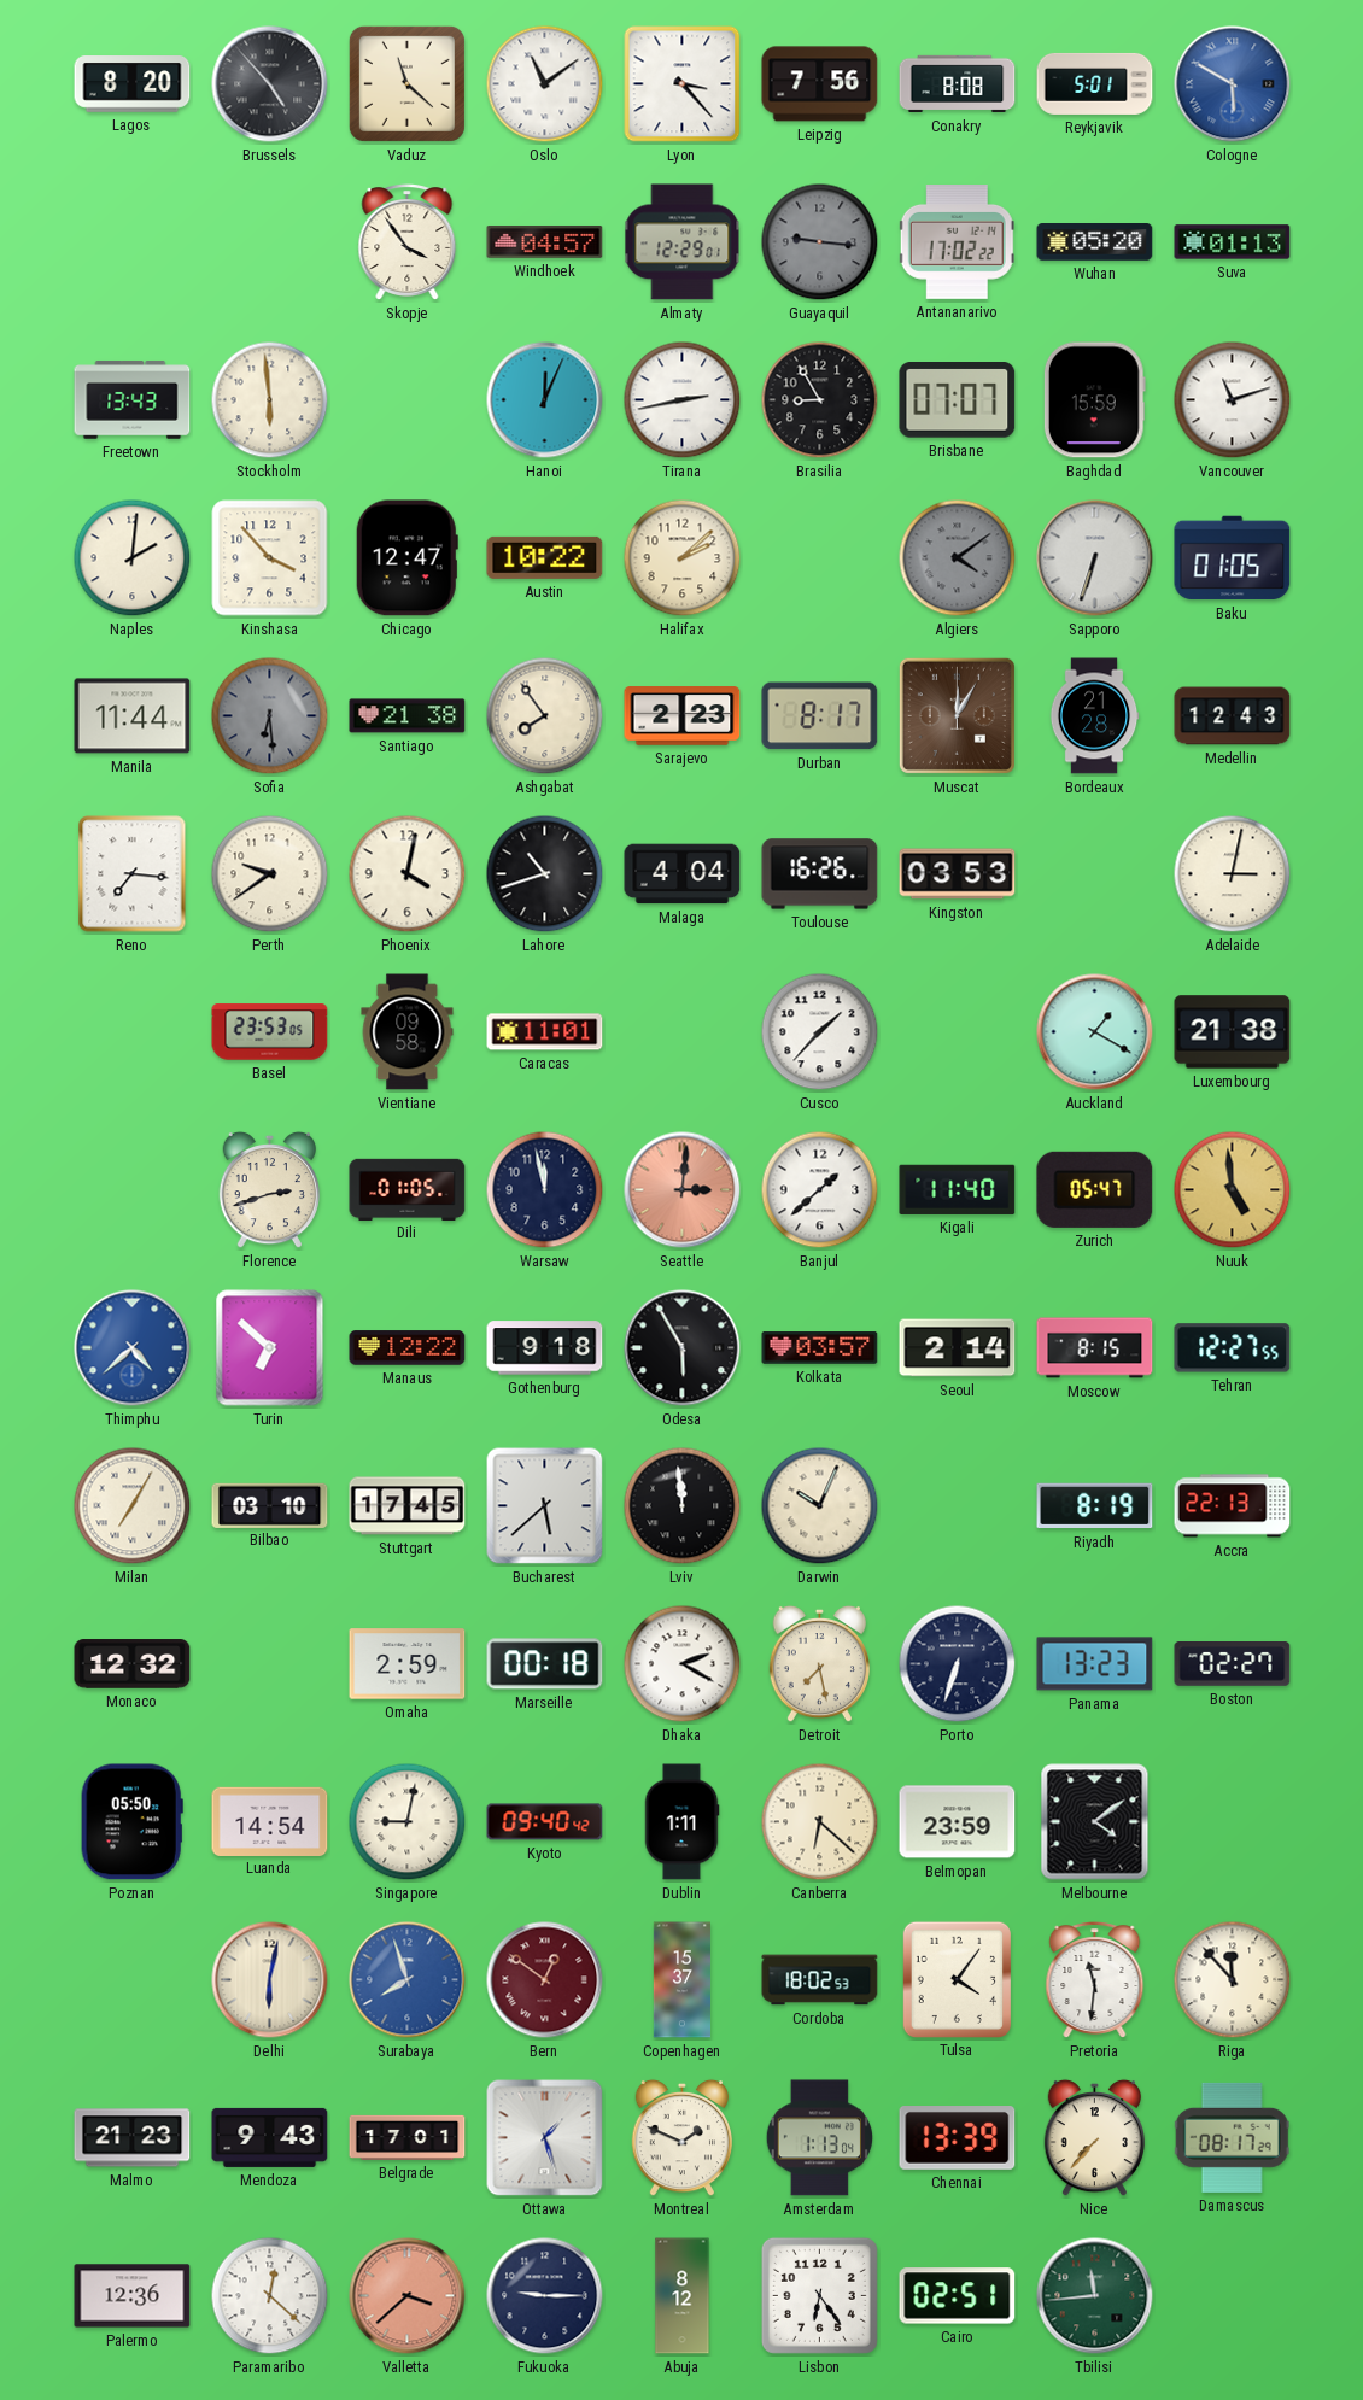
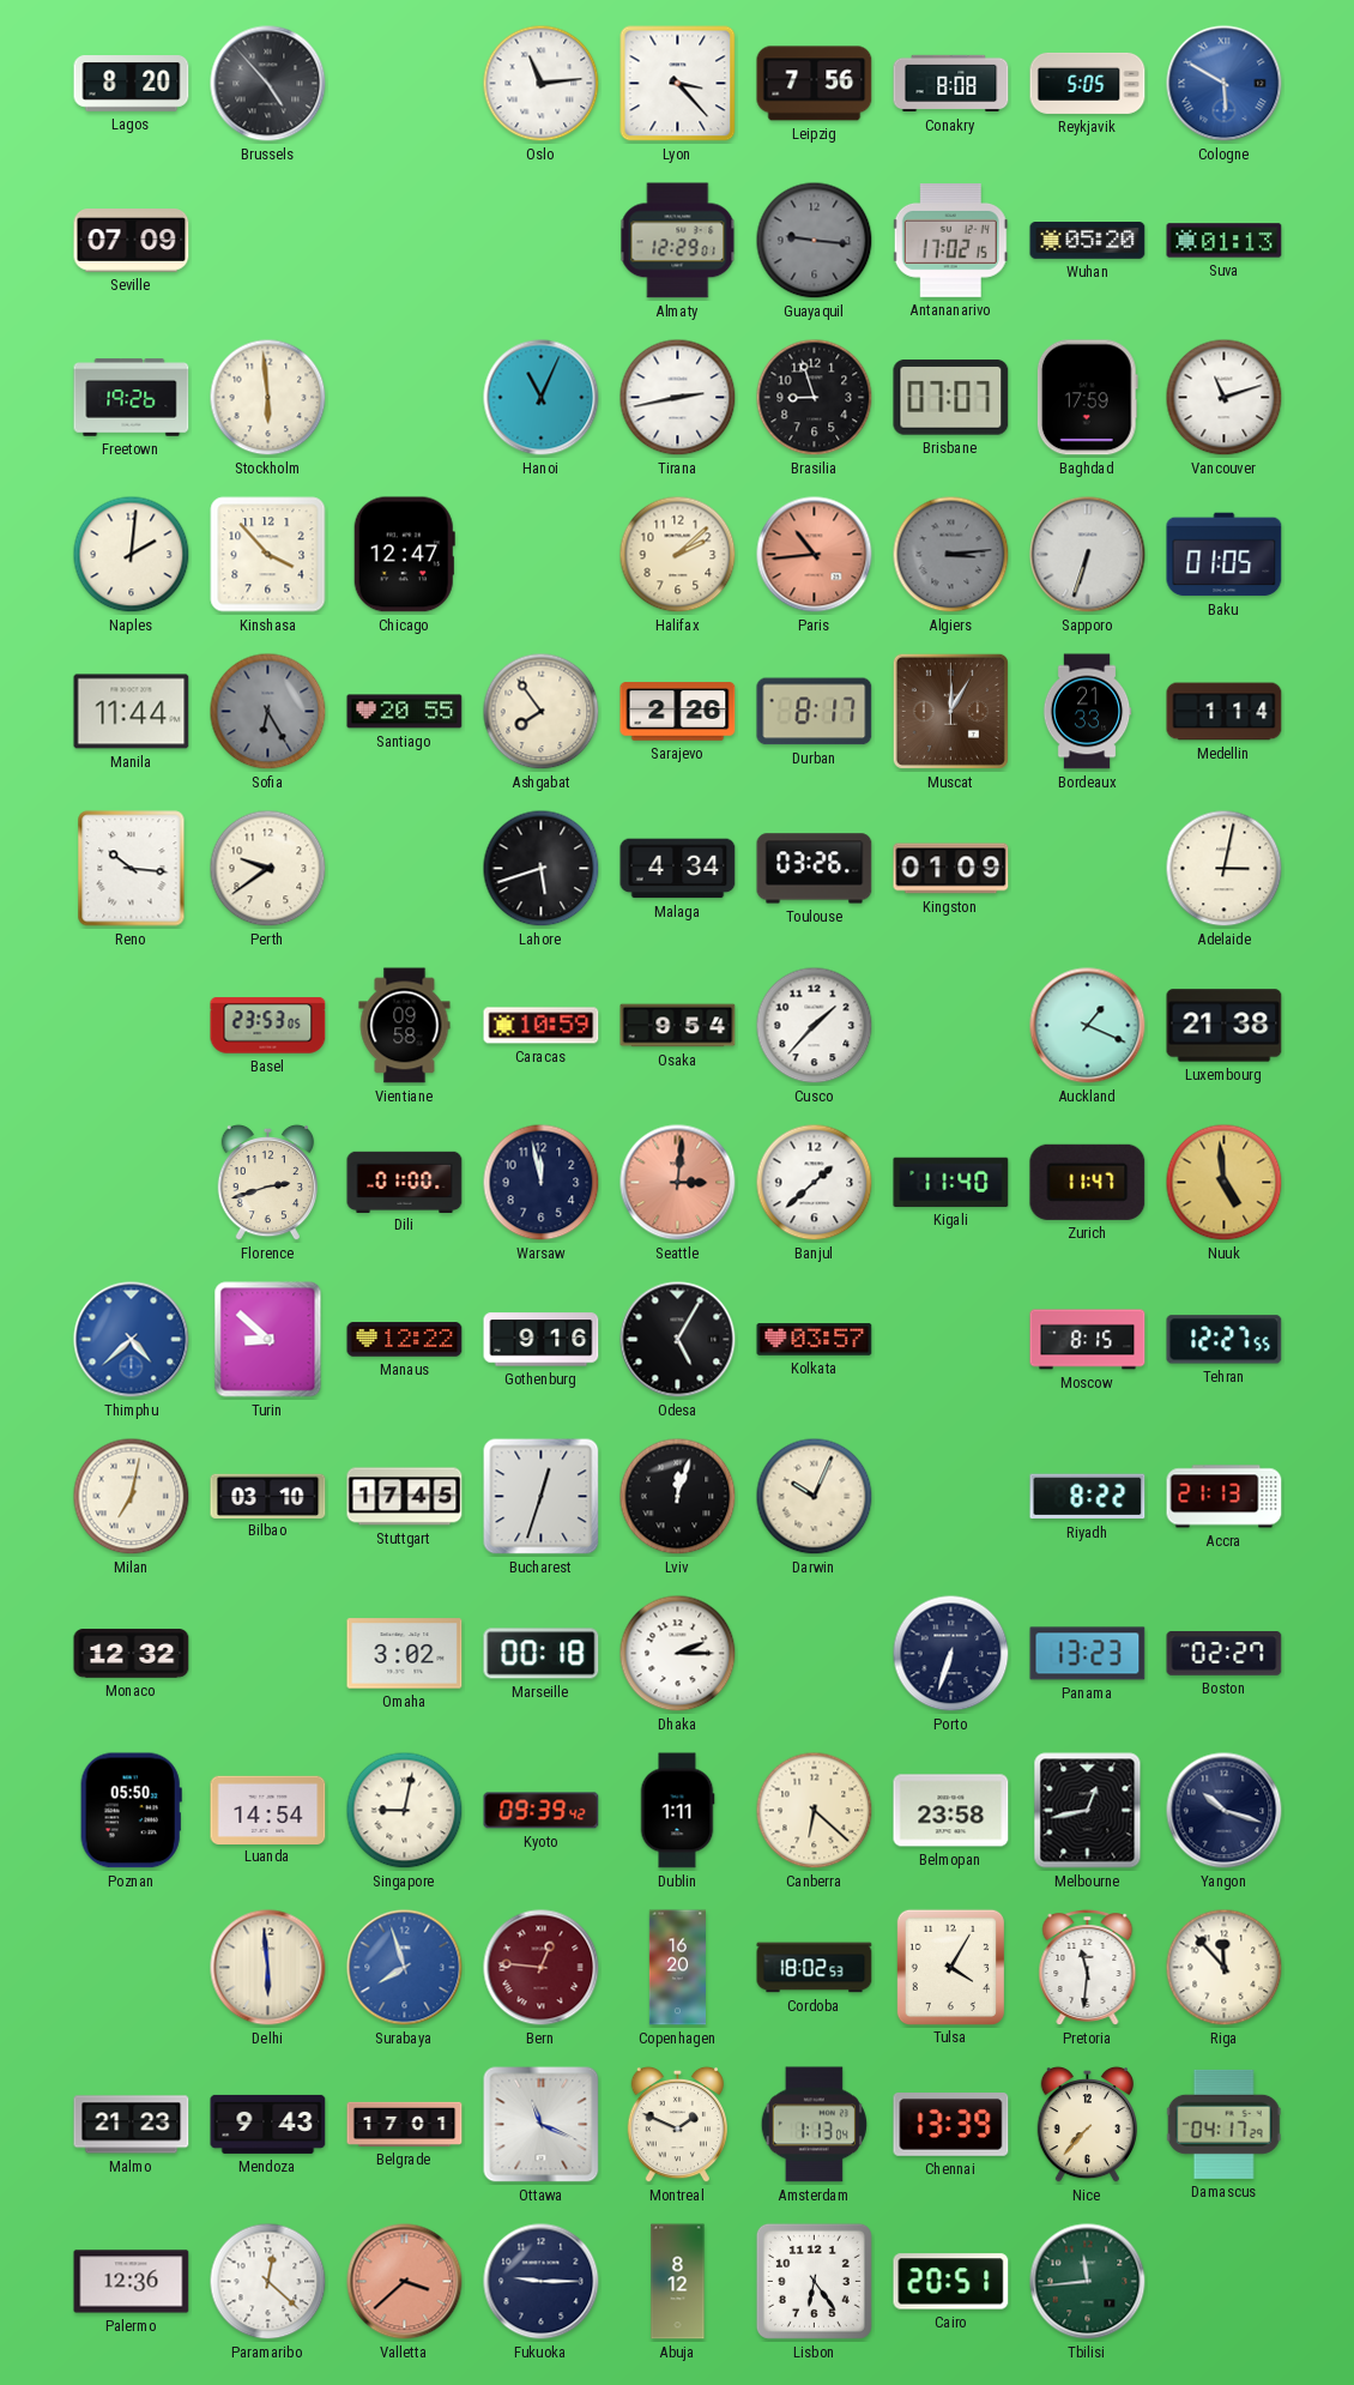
Vaduz: 11:22 -> none
Oslo: 11:09 -> 11:14
Reykjavik: 5:01 -> 5:05
Seville: none -> 07:09
Skopje: 3:54 -> none
Windhoek: 04:57 -> none
Antananarivo: 17:02:22 -> 17:02:15
Freetown: 13:43 -> 19:26
Hanoi: 12:04 -> 11:04
Brasilia: 8:55 -> 8:57
Baghdad: 15:59 -> 17:59
Austin: 10:22 -> none
Paris: none -> 10:44
Algiers: 4:09 -> 3:14
Sofia: 6:29 -> 6:25
Santiago: 21:38 -> 20:55
Sarajevo: 2:23 -> 2:26
Bordeaux: 21:28 -> 21:33
Medellin: 12:43 -> 1:14
Reno: 7:16 -> 10:16
Phoenix: 4:02 -> none
Lahore: 10:42 -> 5:42
Malaga: 4:04 -> 4:34
Toulouse: 16:26 -> 03:26
Kingston: 03:53 -> 01:09
Caracas: 11:01 -> 10:59
Osaka: none -> 9:54
Auckland: 1:20 -> 1:19
Dili: 01:05 -> 01:00
Zurich: 05:47 -> 11:47
Turin: 6:52 -> 8:52
Gothenburg: 9:18 -> 9:16
Odesa: 5:55 -> 5:05
Seoul: 2:14 -> none
Milan: 7:05 -> 7:02
Bucharest: 5:38 -> 12:33
Lviv: 11:59 -> 12:03
Riyadh: 8:19 -> 8:22
Accra: 22:13 -> 21:13
Omaha: 2:59 -> 3:02
Dhaka: 2:20 -> 2:15
Detroit: 7:28 -> none
Kyoto: 09:40 -> 09:39
Belmopan: 23:59 -> 23:58
Melbourne: 4:09 -> 12:43
Yangon: none -> 10:18
Delhi: 6:02 -> 5:59
Bern: 12:51 -> 12:46
Copenhagen: 15:37 -> 16:20
Tulsa: 4:06 -> 4:05
Ottawa: 1:27 -> 11:19
Damascus: 08:17 -> 04:17
Cairo: 02:51 -> 20:51
